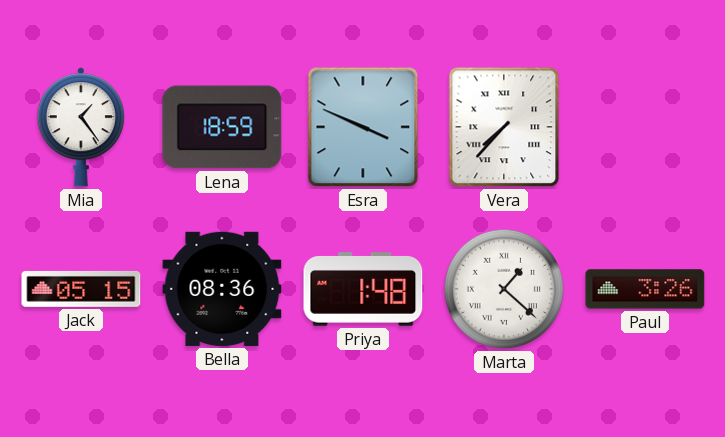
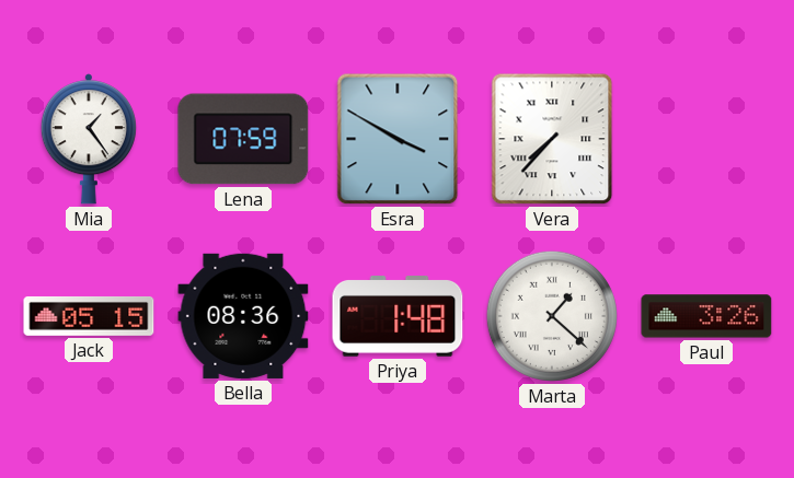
Lena: 18:59 -> 07:59
Esra: 3:49 -> 3:50
